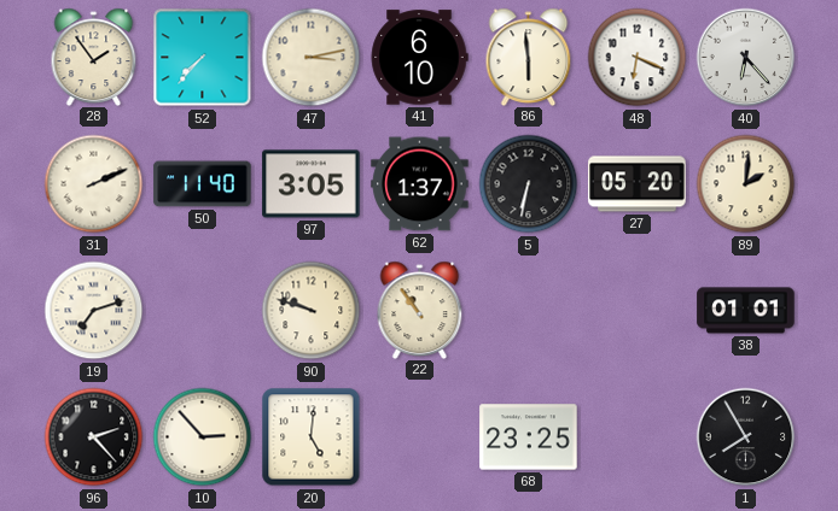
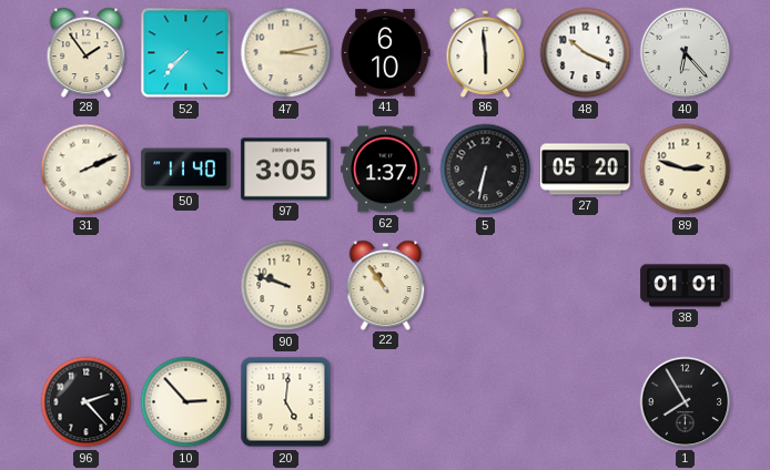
48: 6:19 -> 10:19
89: 2:01 -> 2:48
19: 7:12 -> none
68: 23:25 -> none
